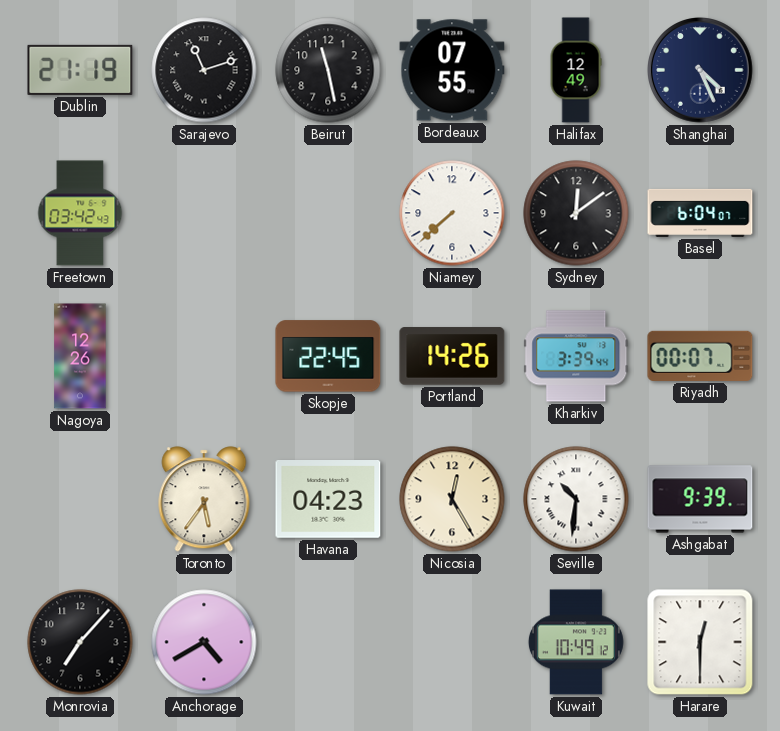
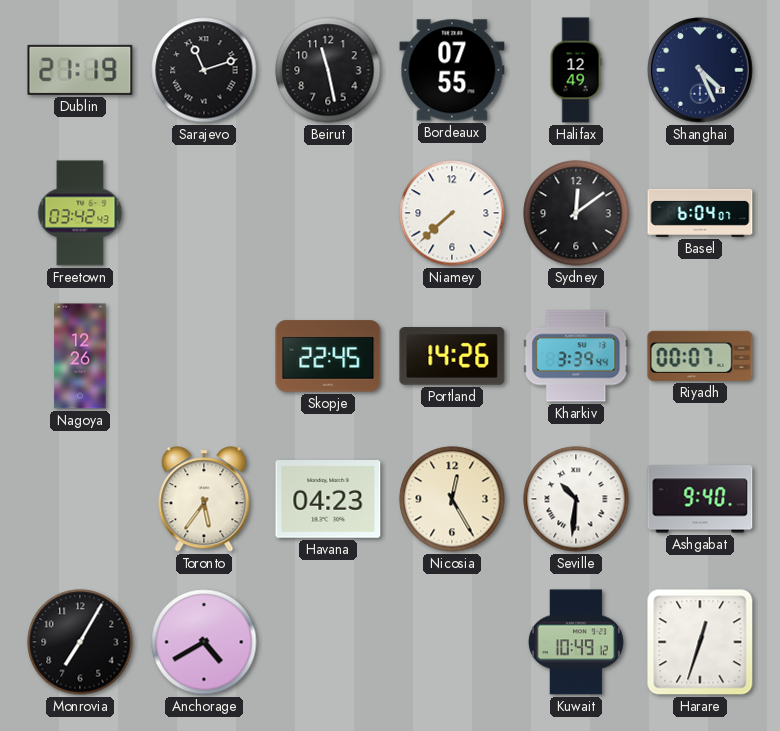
Ashgabat: 9:39 -> 9:40
Monrovia: 7:07 -> 7:05
Harare: 12:30 -> 12:33
